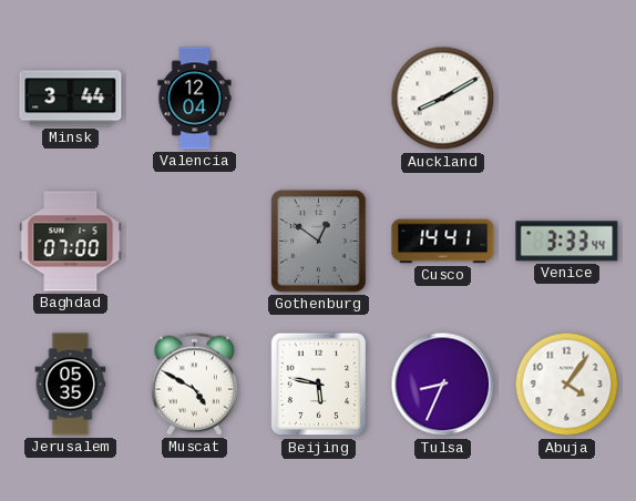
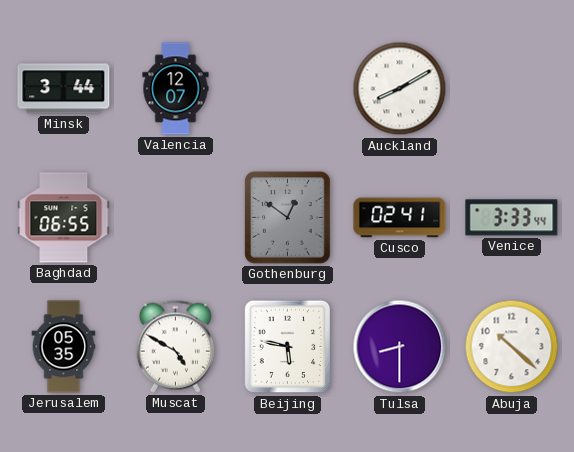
Valencia: 12:04 -> 12:07
Baghdad: 07:00 -> 06:55
Cusco: 14:41 -> 02:41
Tulsa: 8:34 -> 8:30
Abuja: 4:06 -> 10:22
